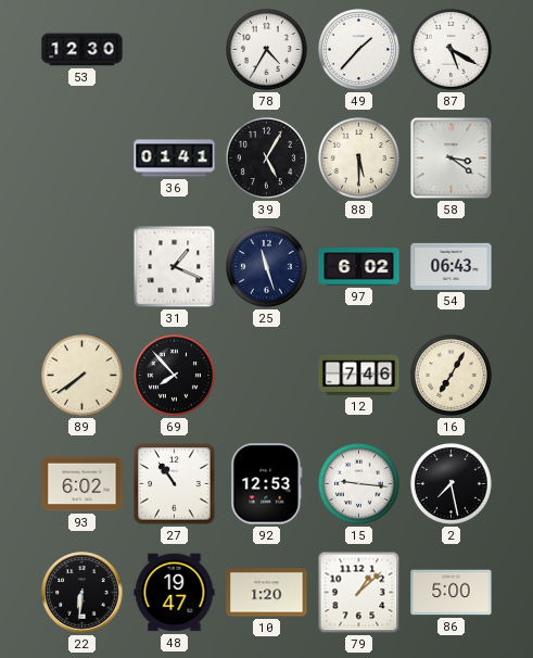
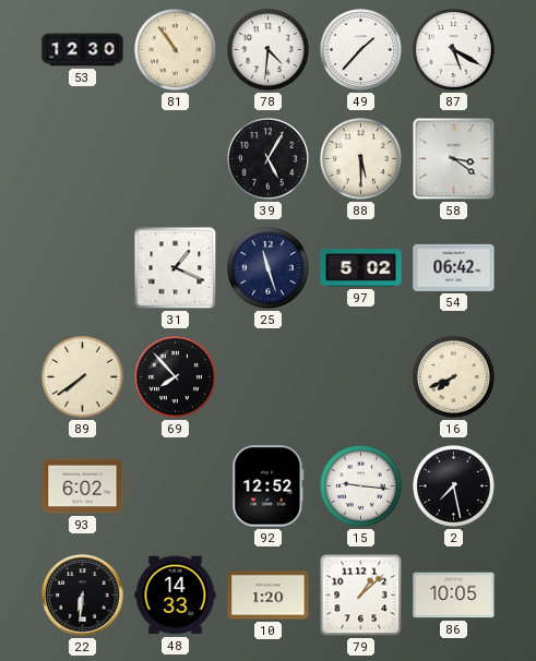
81: none -> 10:54
78: 4:35 -> 4:31
36: 01:41 -> none
97: 6:02 -> 5:02
54: 06:43 -> 06:42
12: 7:46 -> none
16: 7:05 -> 7:41
27: 10:54 -> none
92: 12:53 -> 12:52
48: 19:47 -> 14:33
86: 5:00 -> 10:05
